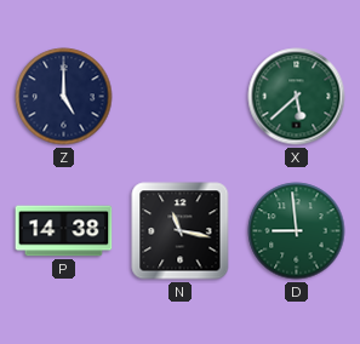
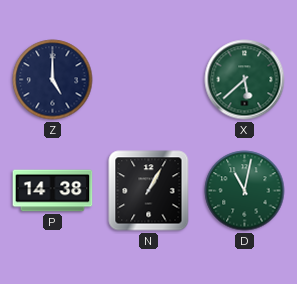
N: 11:17 -> 1:05
D: 8:59 -> 11:02
